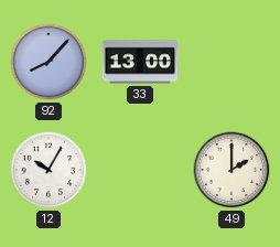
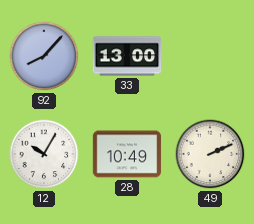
28: none -> 10:49
49: 2:00 -> 2:11
